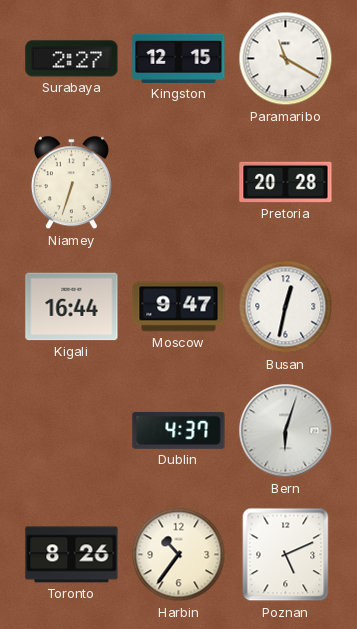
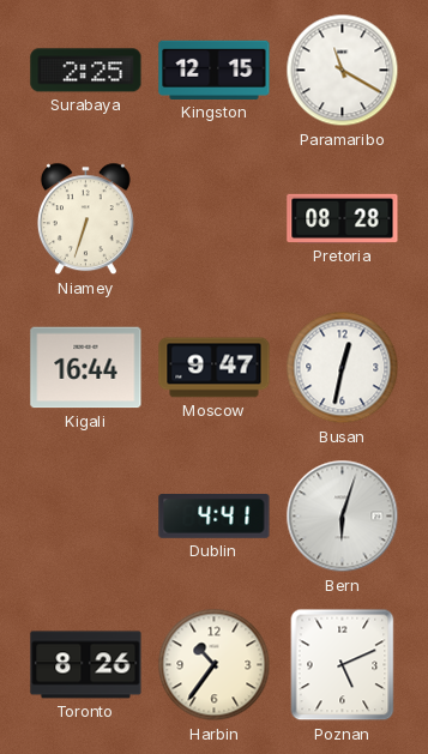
Surabaya: 2:27 -> 2:25
Pretoria: 20:28 -> 08:28
Dublin: 4:37 -> 4:41
